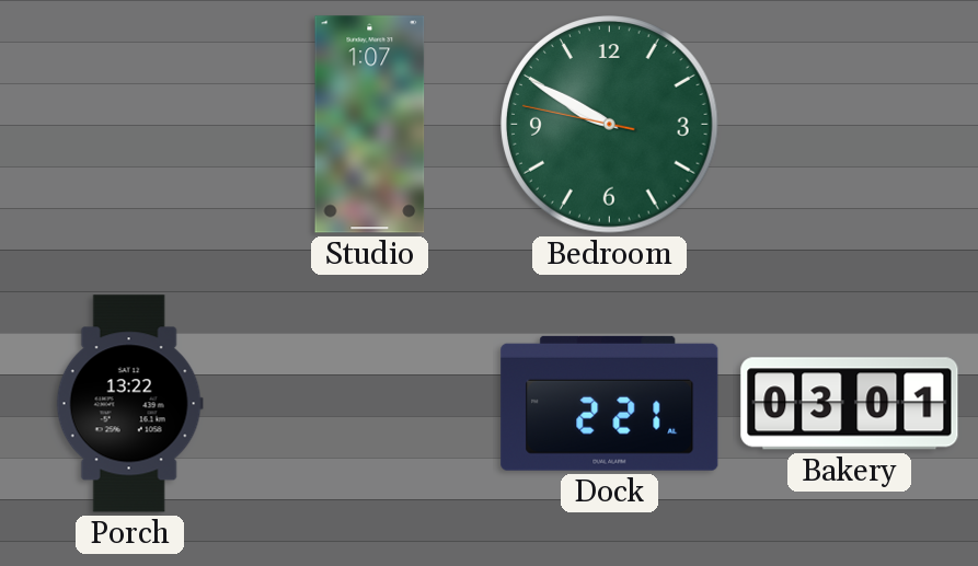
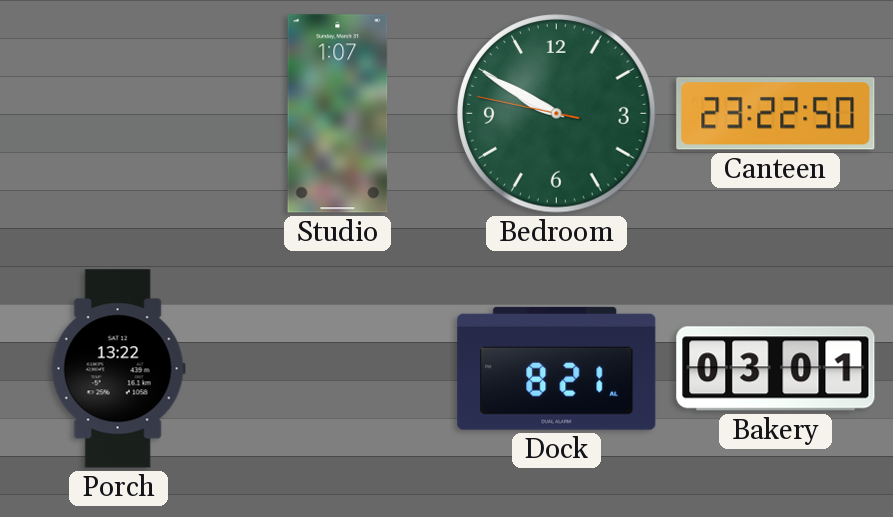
Canteen: none -> 23:22
Dock: 2:21 -> 8:21
